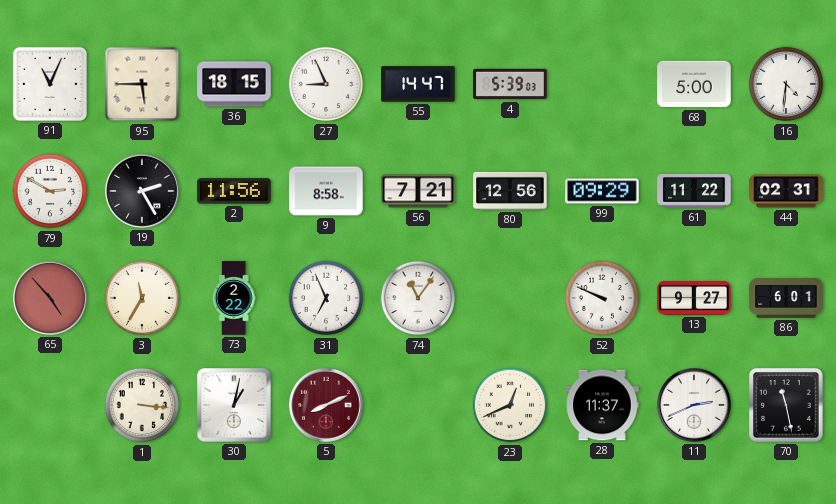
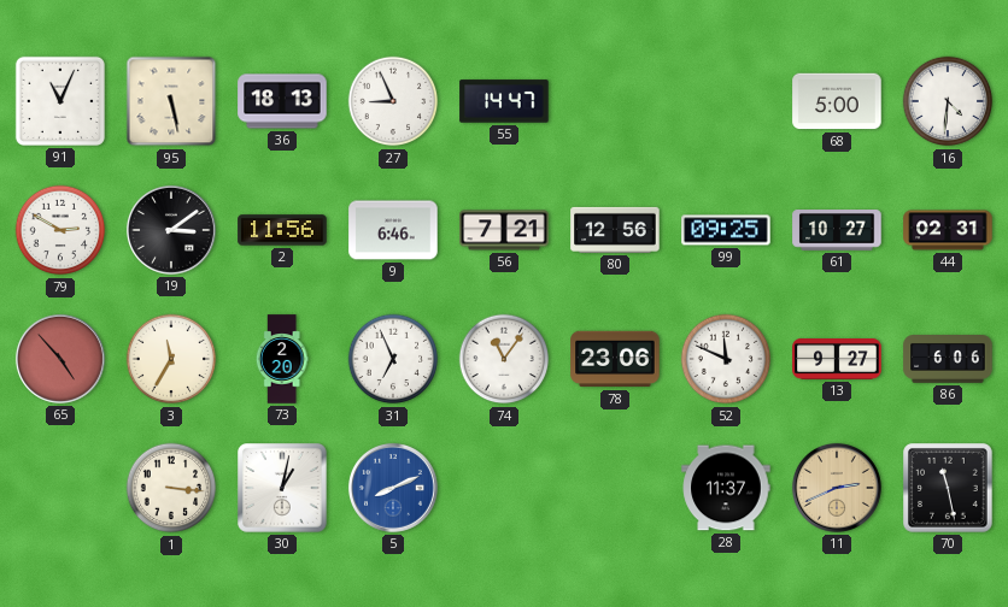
95: 5:45 -> 5:28
36: 18:15 -> 18:13
4: 5:39 -> none
19: 2:25 -> 3:09
9: 8:58 -> 6:46
99: 09:29 -> 09:25
61: 11:22 -> 10:27
73: 2:22 -> 2:20
78: none -> 23:06
52: 9:49 -> 11:49
86: 6:01 -> 6:06
5 dial: burgundy -> blue
23: 12:41 -> none
11 dial: white -> champagne
